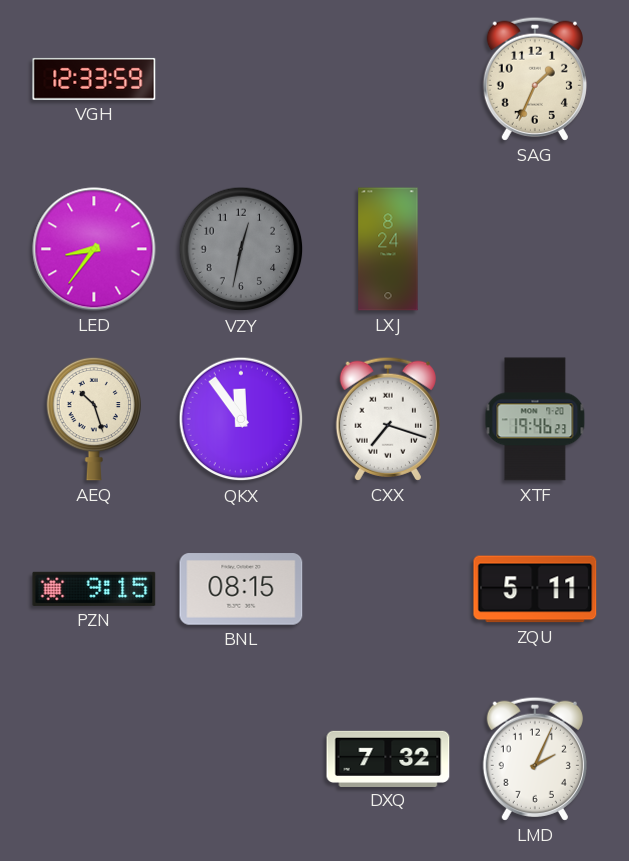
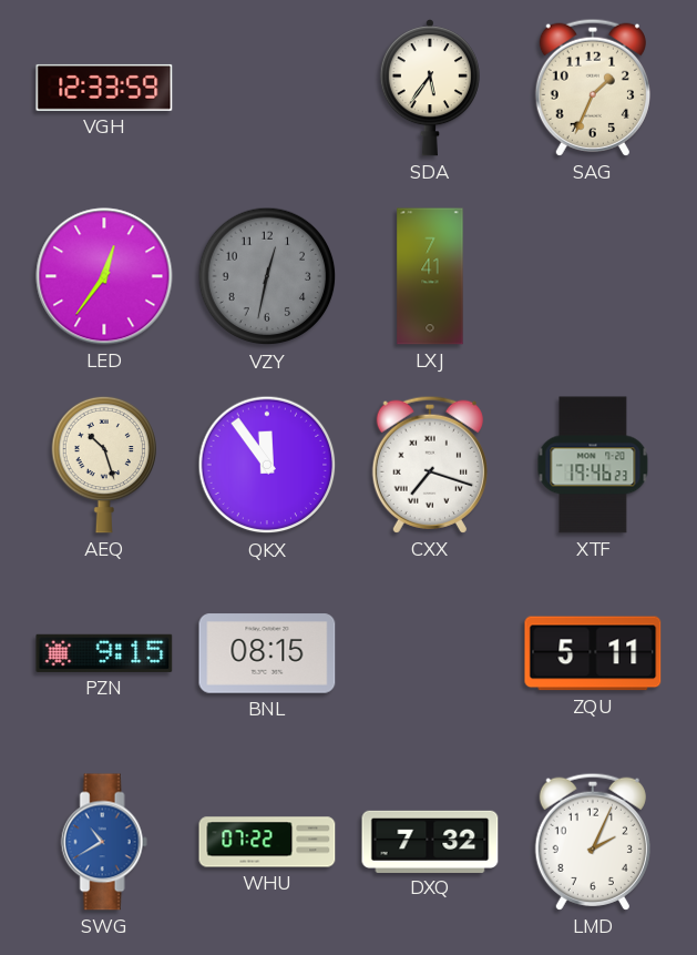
SDA: none -> 5:36
LED: 8:36 -> 12:36
LXJ: 8:24 -> 7:41
SWG: none -> 10:40
WHU: none -> 07:22
